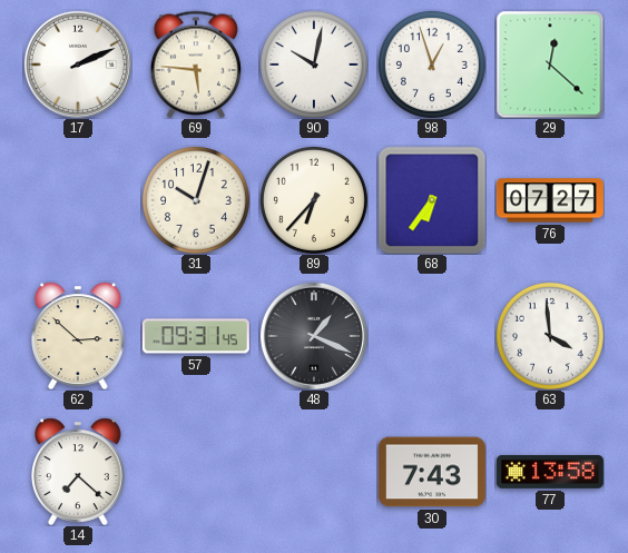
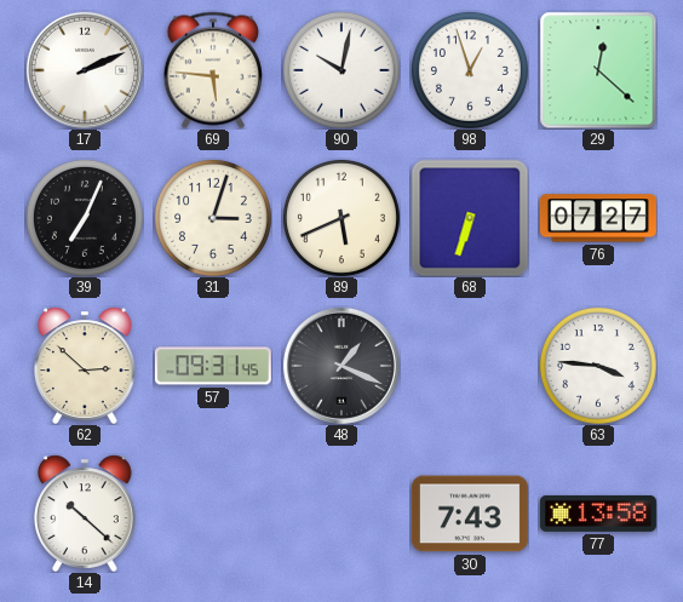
39: none -> 7:04
31: 10:03 -> 3:03
89: 6:37 -> 5:41
68: 6:36 -> 6:33
63: 3:59 -> 3:46
14: 7:22 -> 10:22
